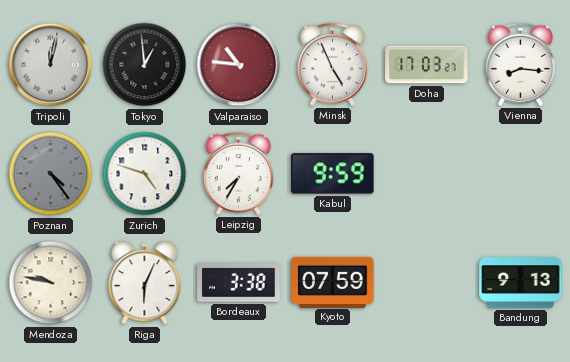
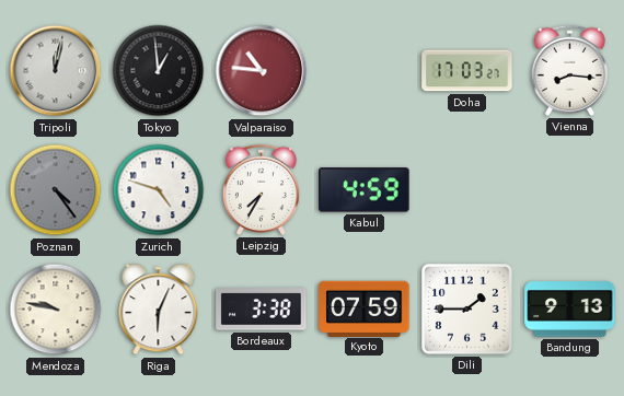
Minsk: 4:56 -> none
Kabul: 9:59 -> 4:59
Dili: none -> 1:45
